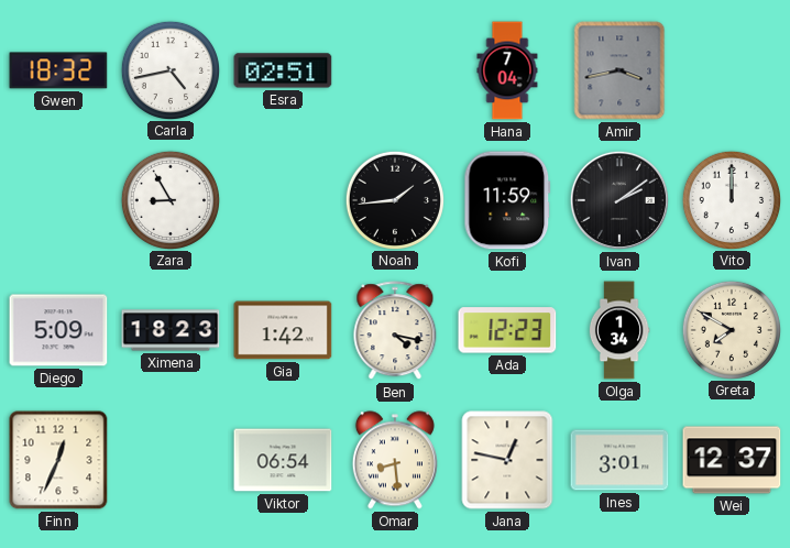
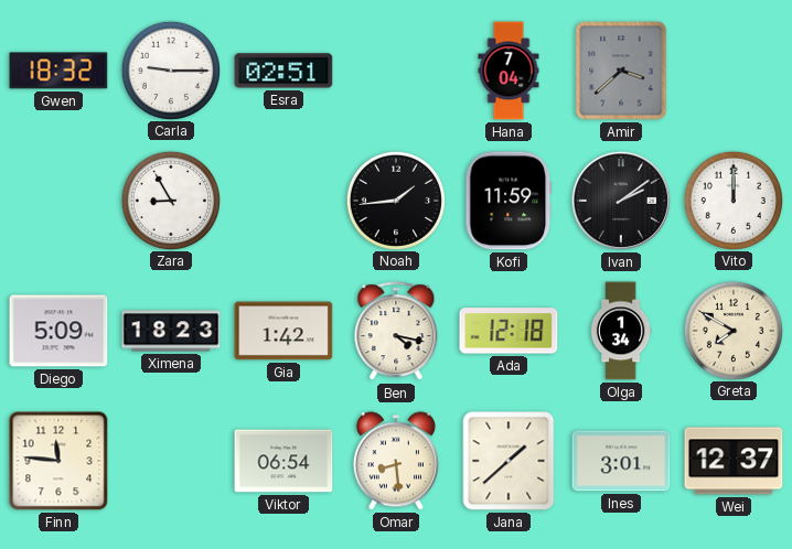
Carla: 4:43 -> 9:15
Amir: 3:43 -> 3:38
Ada: 12:23 -> 12:18
Finn: 12:34 -> 11:46
Jana: 12:47 -> 1:38
